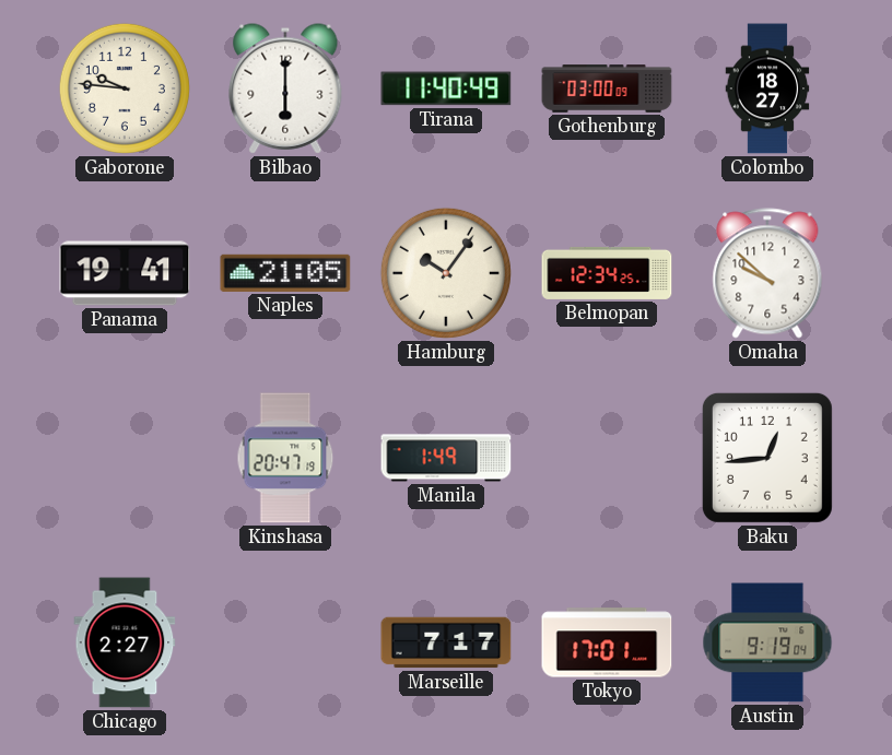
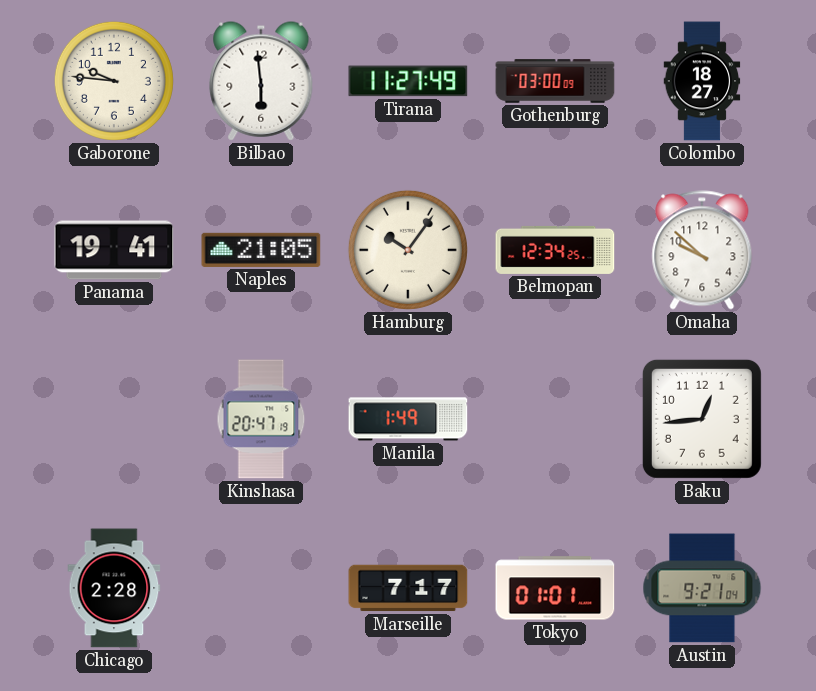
Bilbao: 6:00 -> 5:59
Tirana: 11:40 -> 11:27
Chicago: 2:27 -> 2:28
Tokyo: 17:01 -> 01:01
Austin: 9:19 -> 9:21
